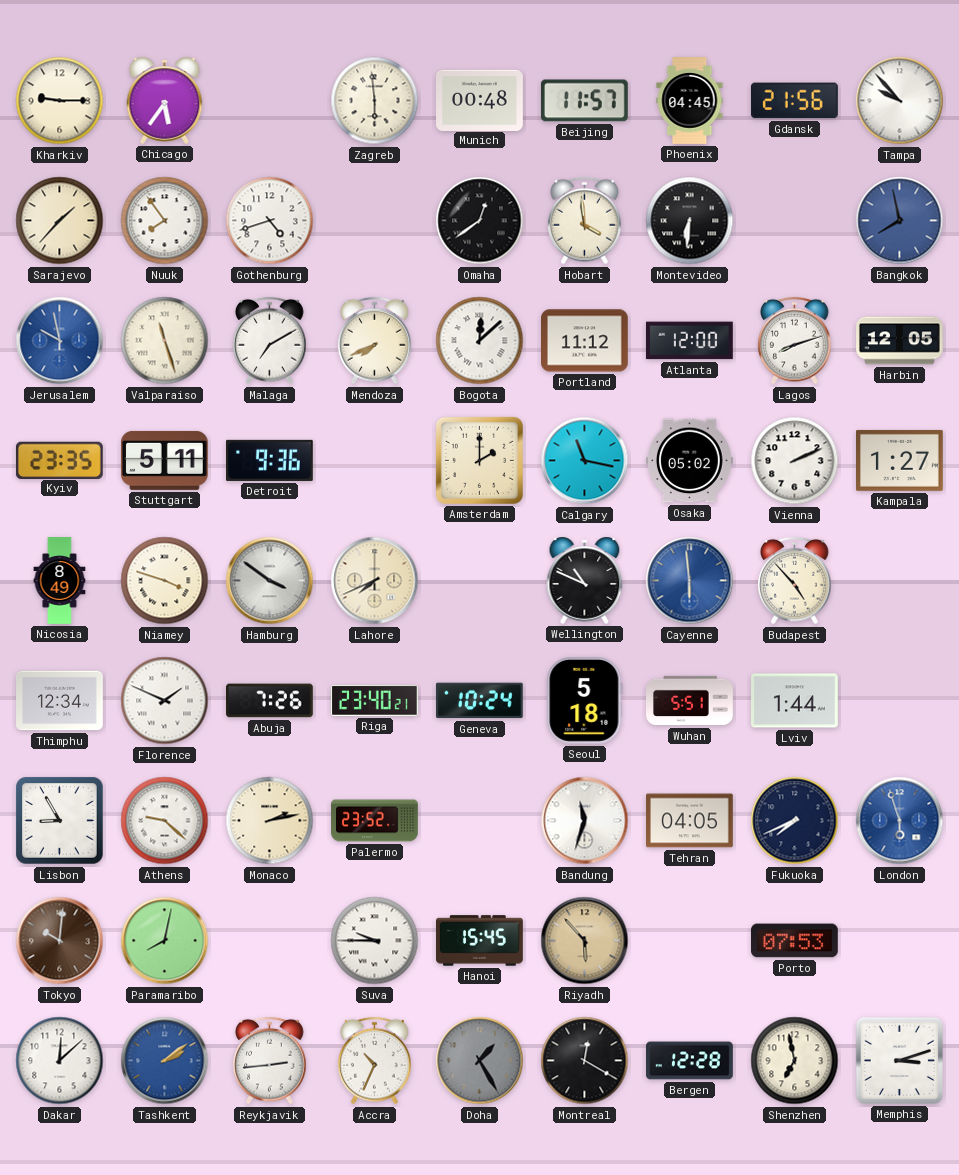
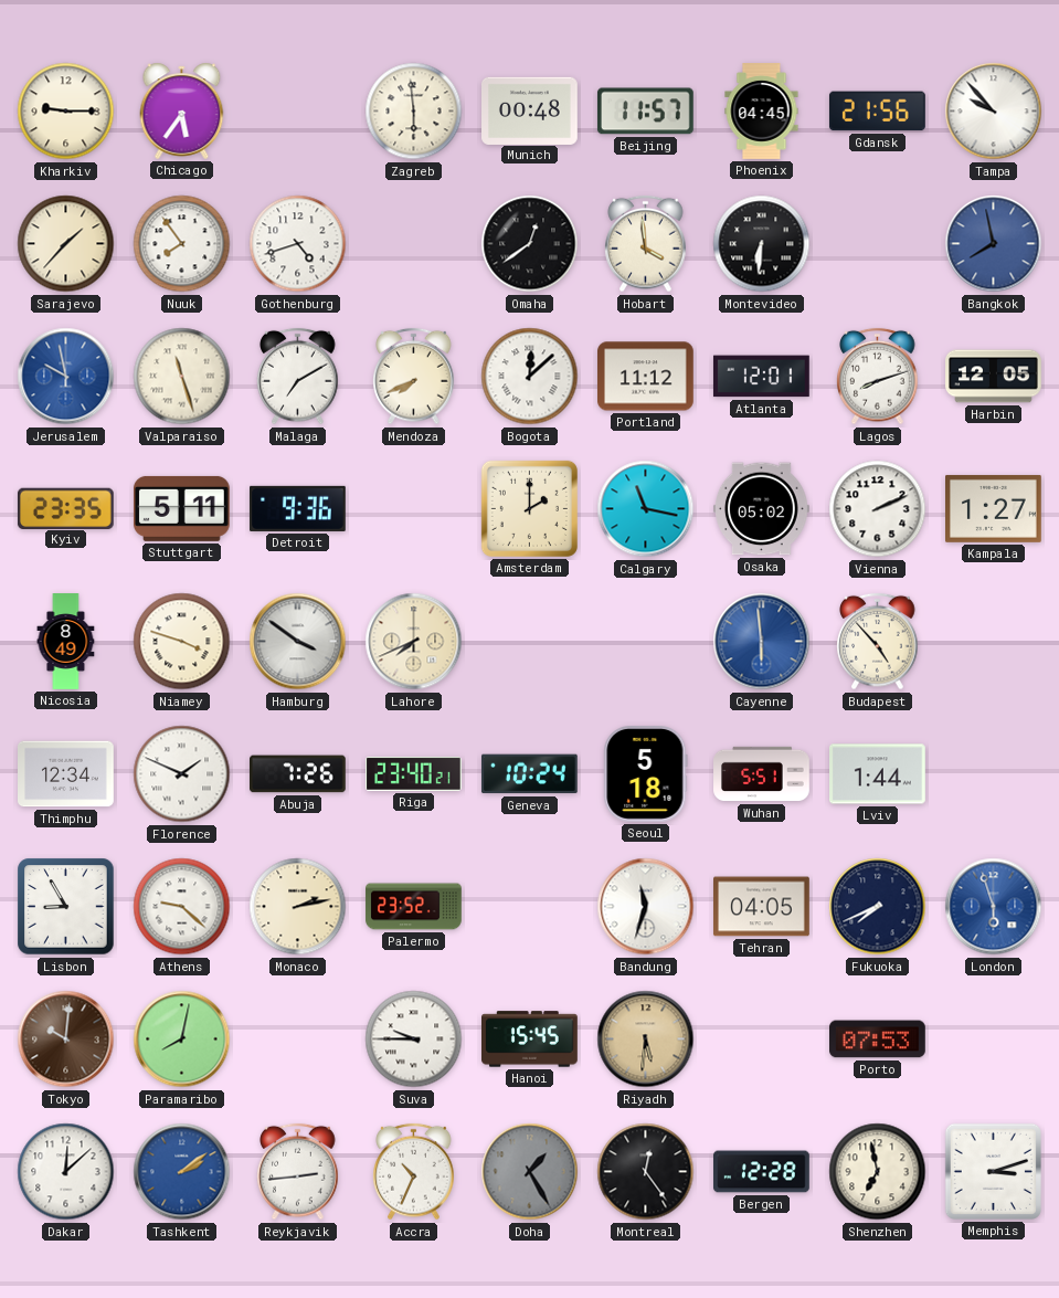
Atlanta: 12:00 -> 12:01
Wellington: 10:49 -> none
Riyadh: 5:53 -> 5:31
Montreal: 12:20 -> 12:24
